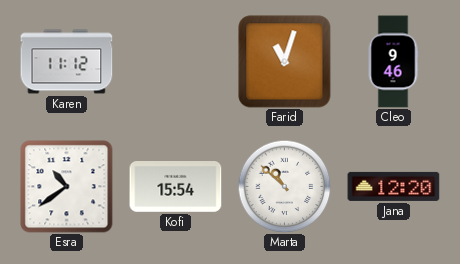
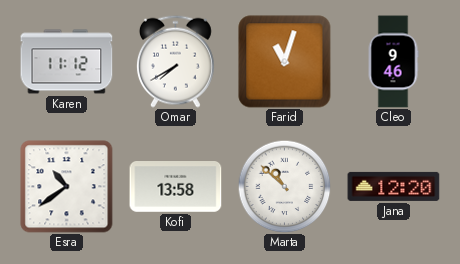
Omar: none -> 7:40
Kofi: 15:54 -> 13:58
